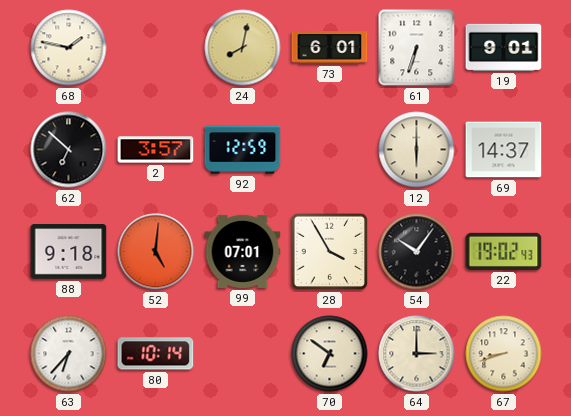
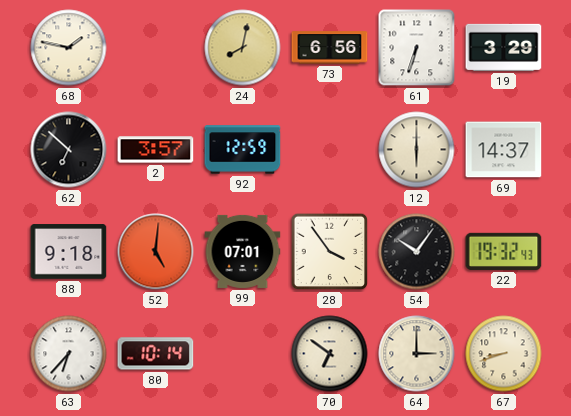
73: 6:01 -> 6:56
19: 9:01 -> 3:29
28: 3:55 -> 3:54
22: 19:02 -> 19:32
